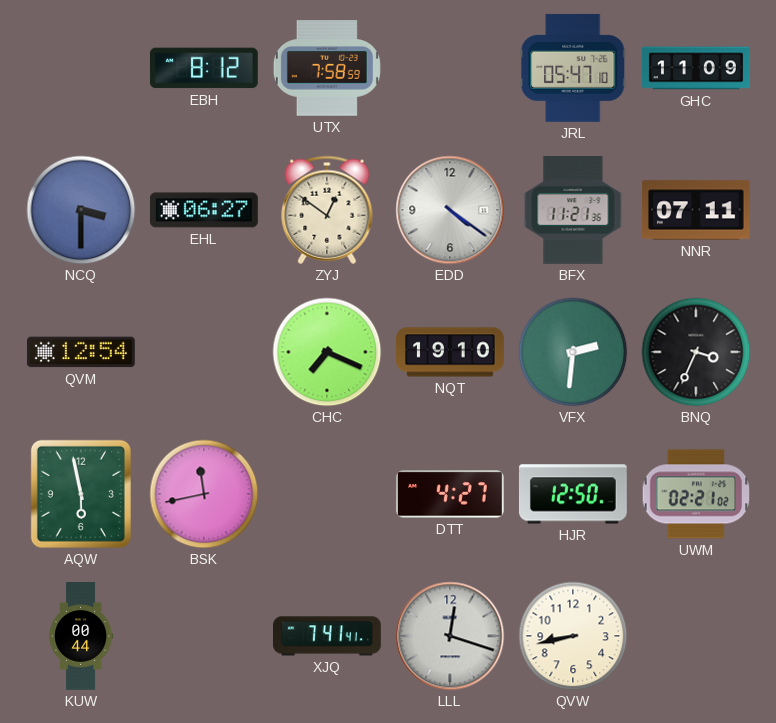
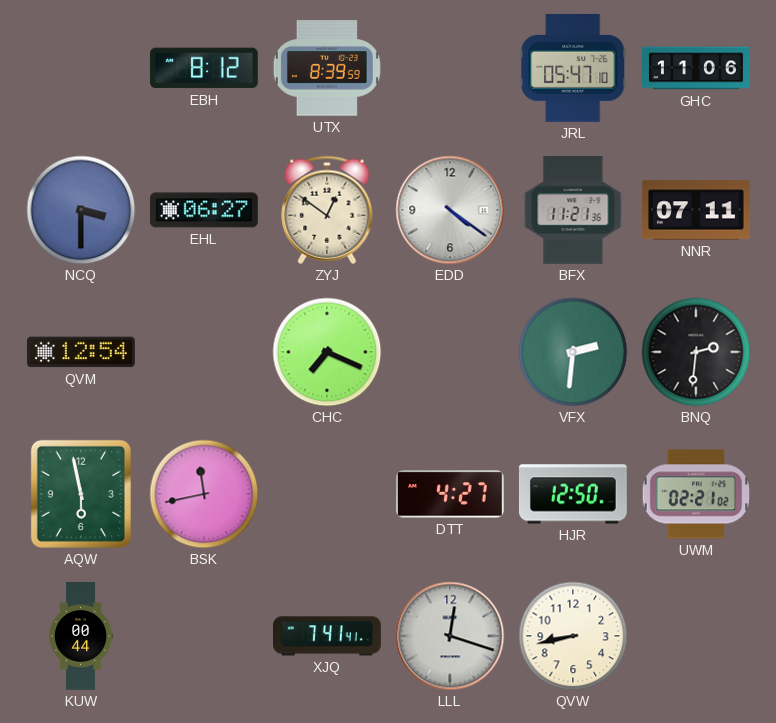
UTX: 7:58 -> 8:39
GHC: 11:09 -> 11:06
NQT: 19:10 -> none
BNQ: 3:34 -> 2:31
